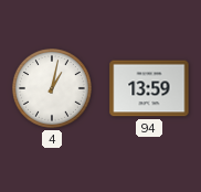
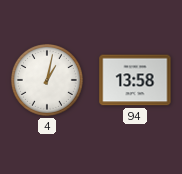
94: 13:59 -> 13:58
